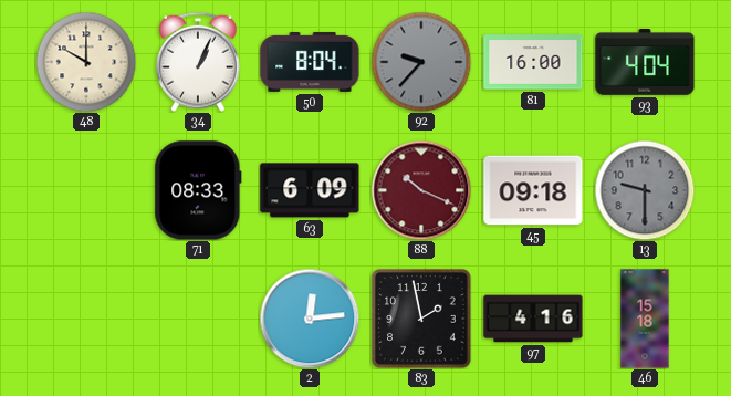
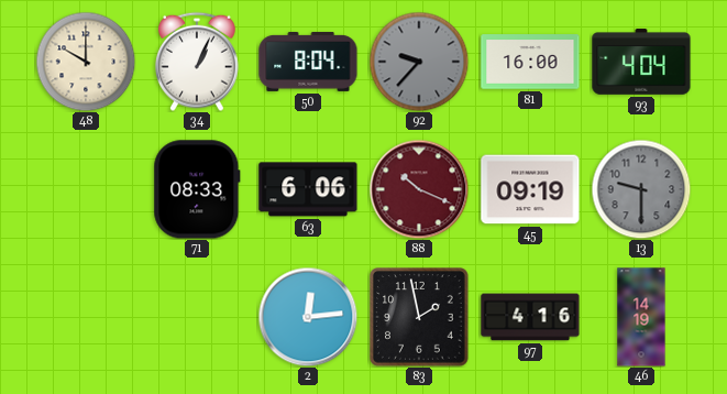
63: 6:09 -> 6:06
45: 09:18 -> 09:19
46: 15:18 -> 14:19
